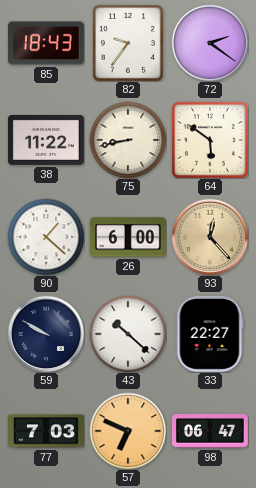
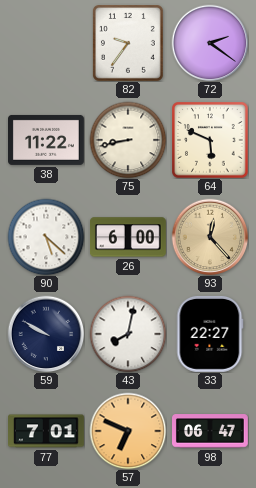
85: 18:43 -> none
64: 5:51 -> 5:49
90: 1:22 -> 5:22
43: 10:22 -> 8:02
77: 7:03 -> 7:01
